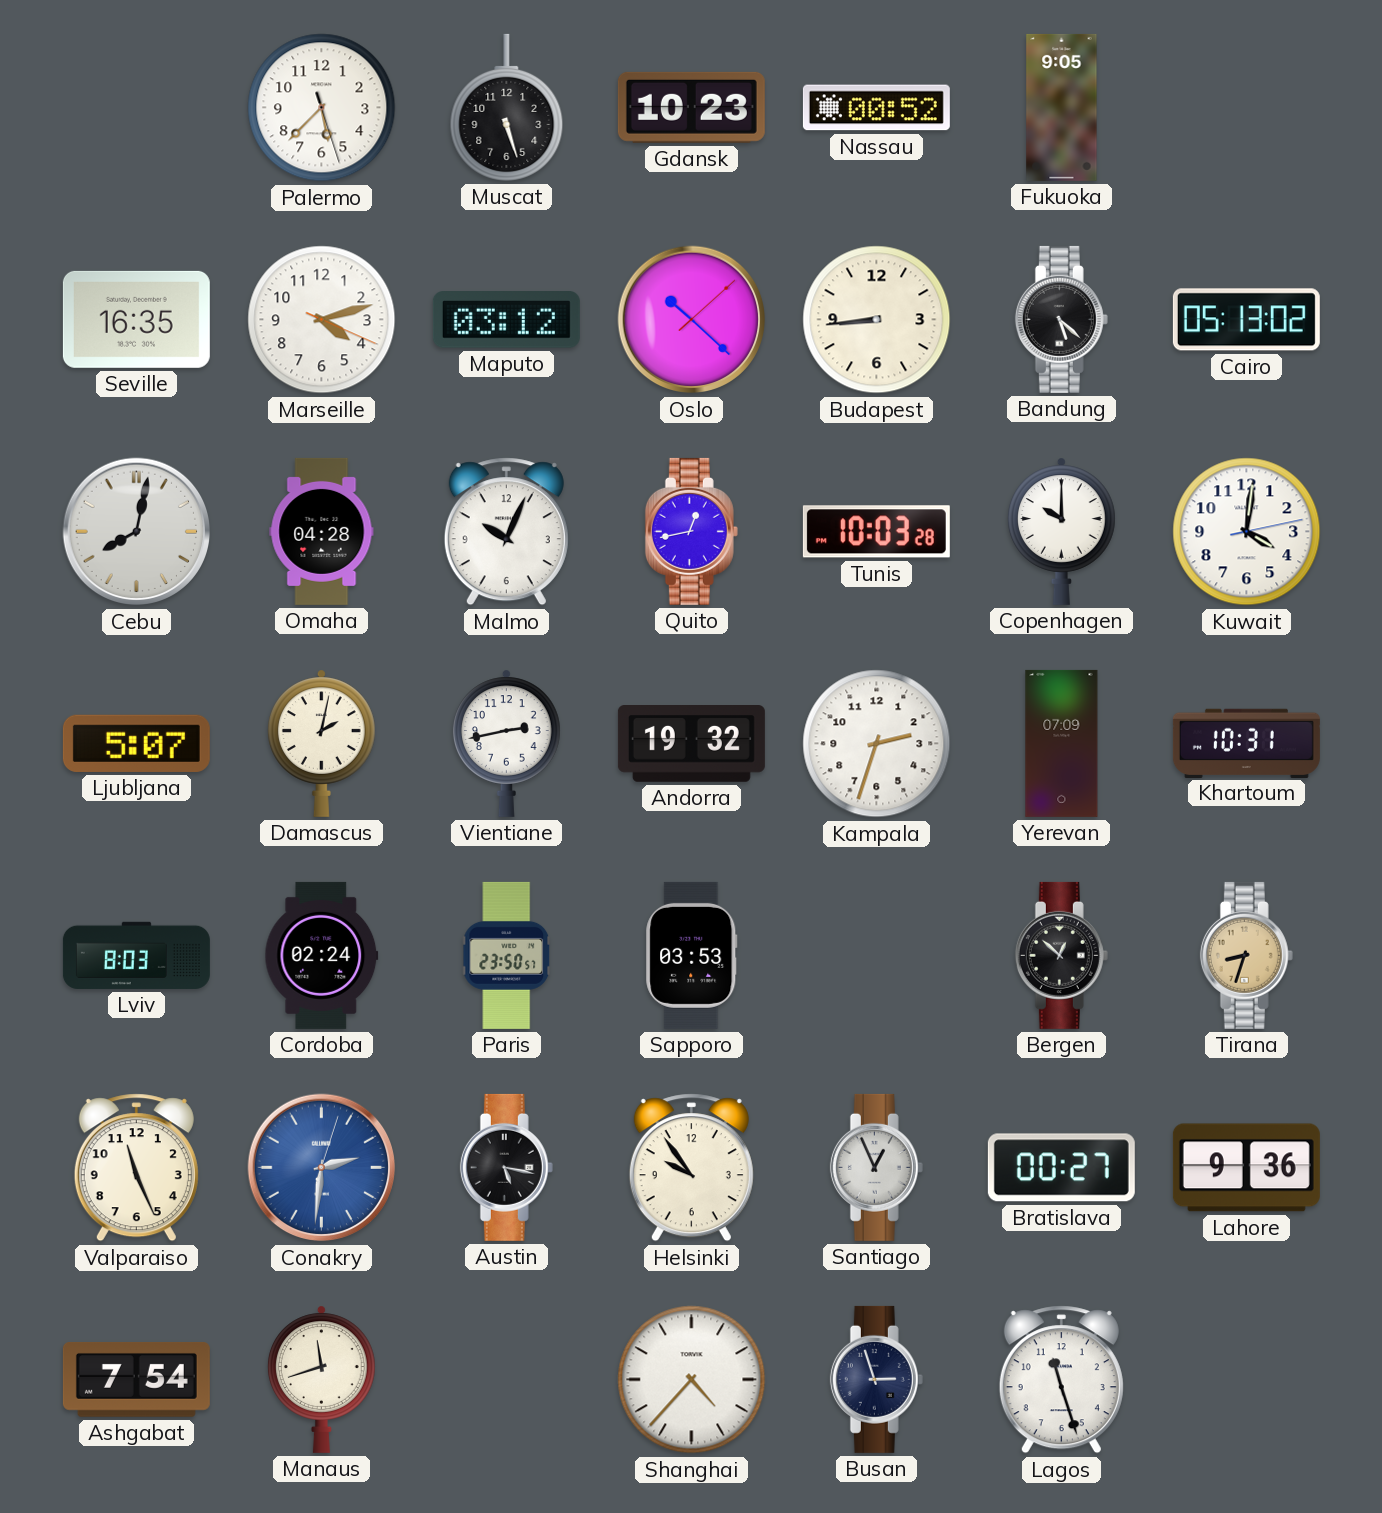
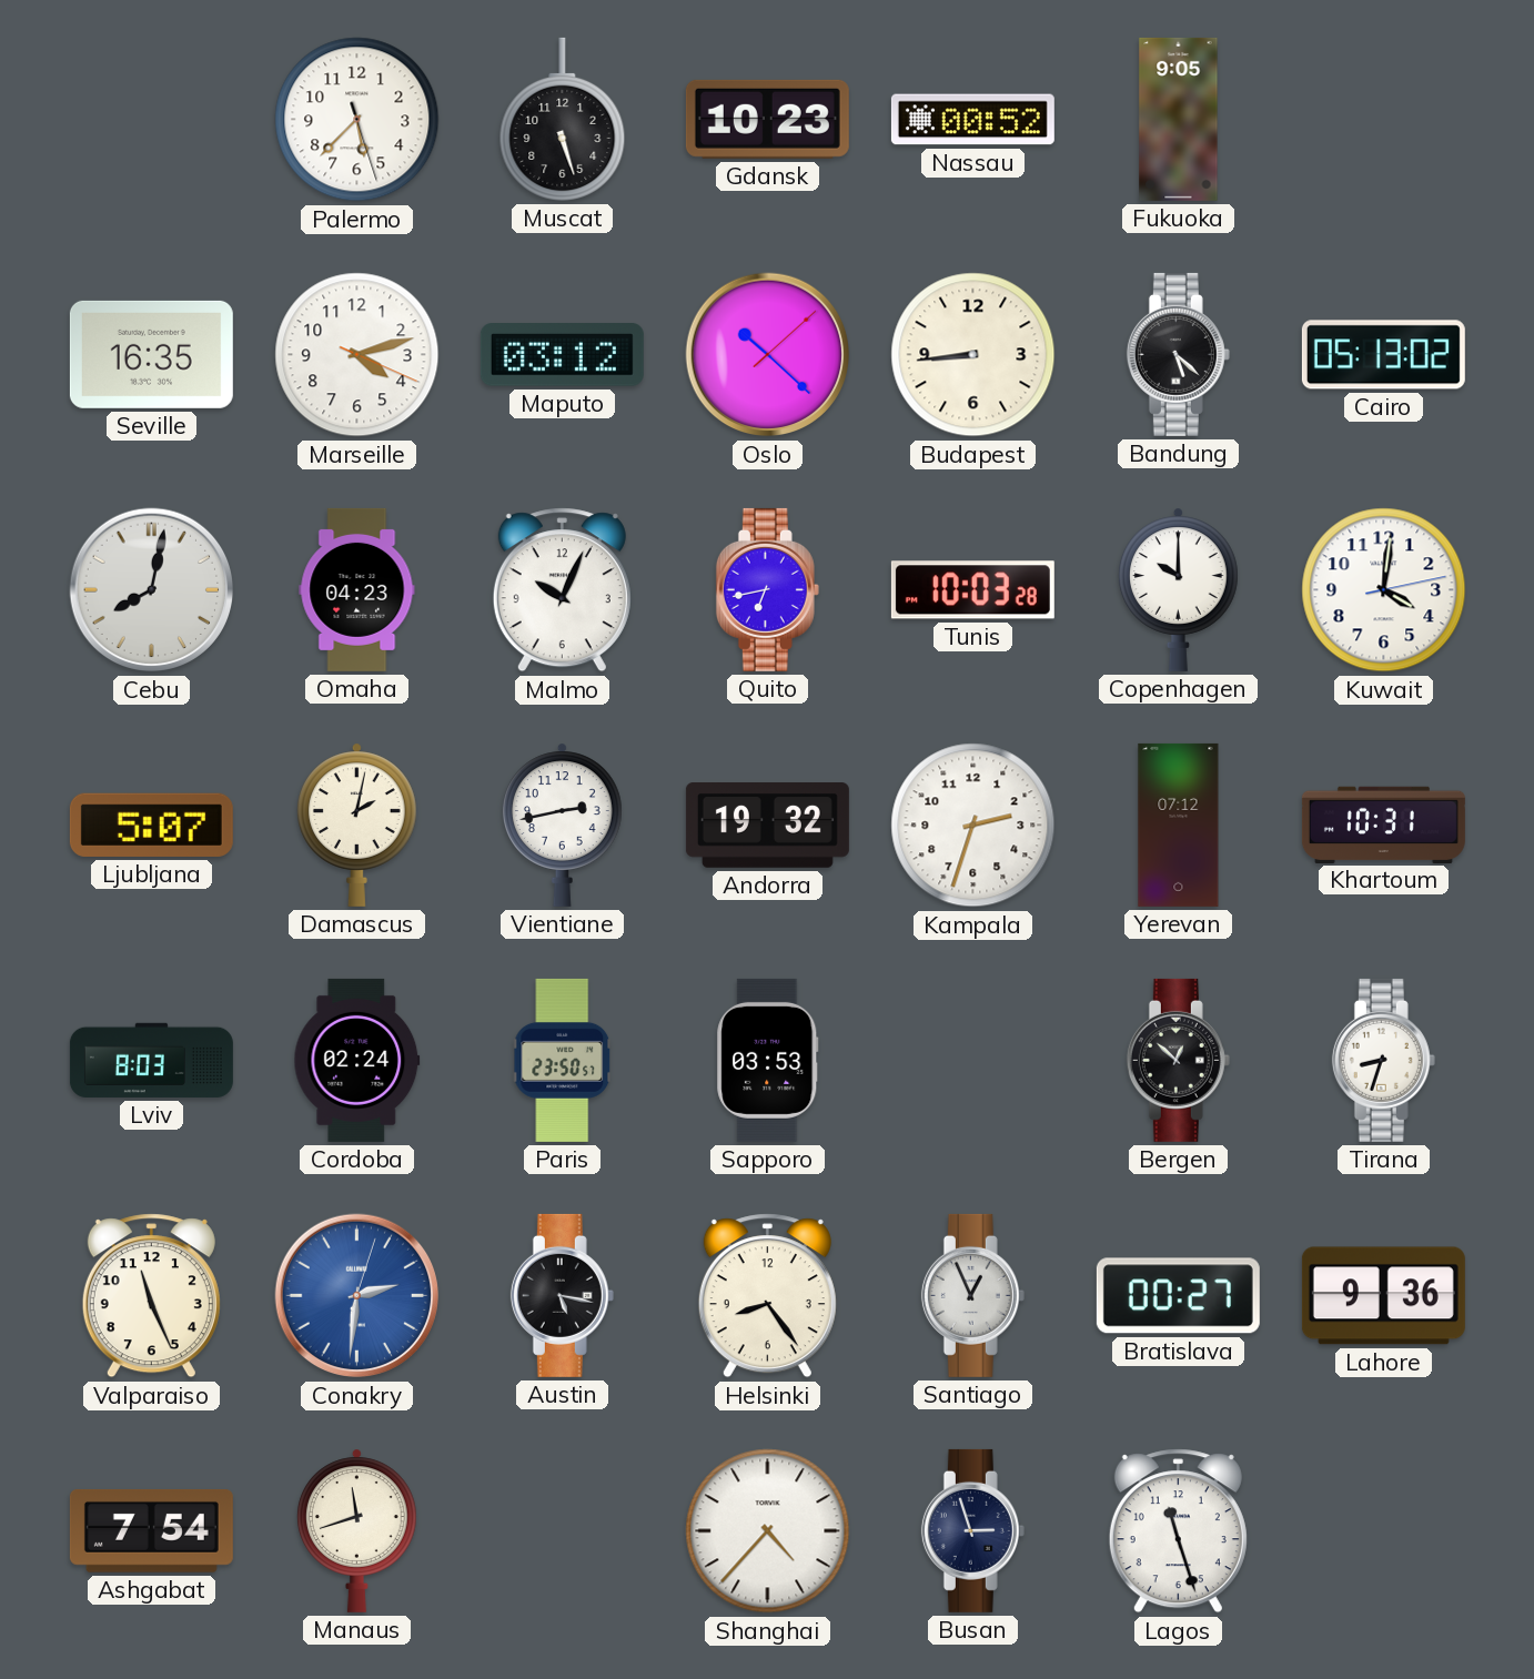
Omaha: 04:28 -> 04:23
Quito: 12:43 -> 6:43
Yerevan: 07:09 -> 07:12
Tirana dial: champagne -> white
Helsinki: 9:54 -> 8:24
